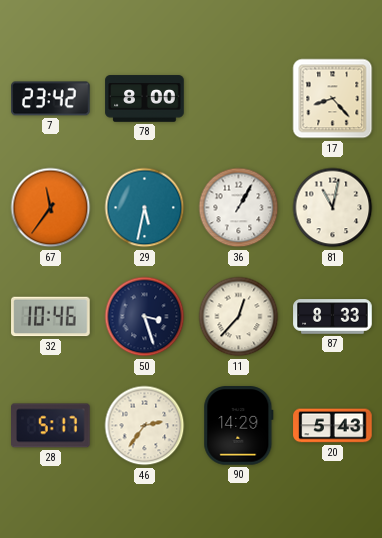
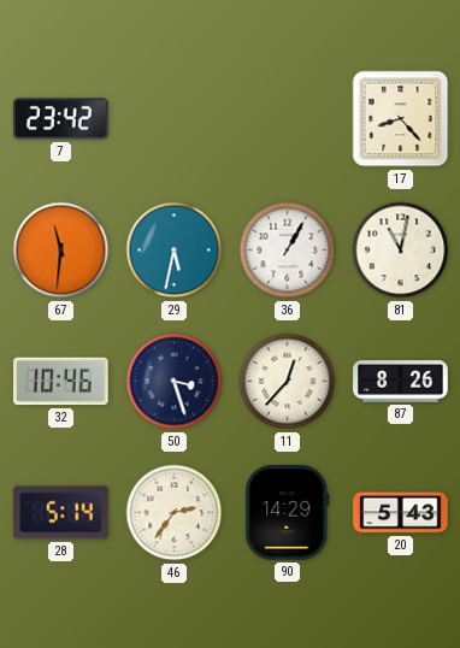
78: 8:00 -> none
67: 11:36 -> 11:31
87: 8:33 -> 8:26
28: 5:17 -> 5:14
